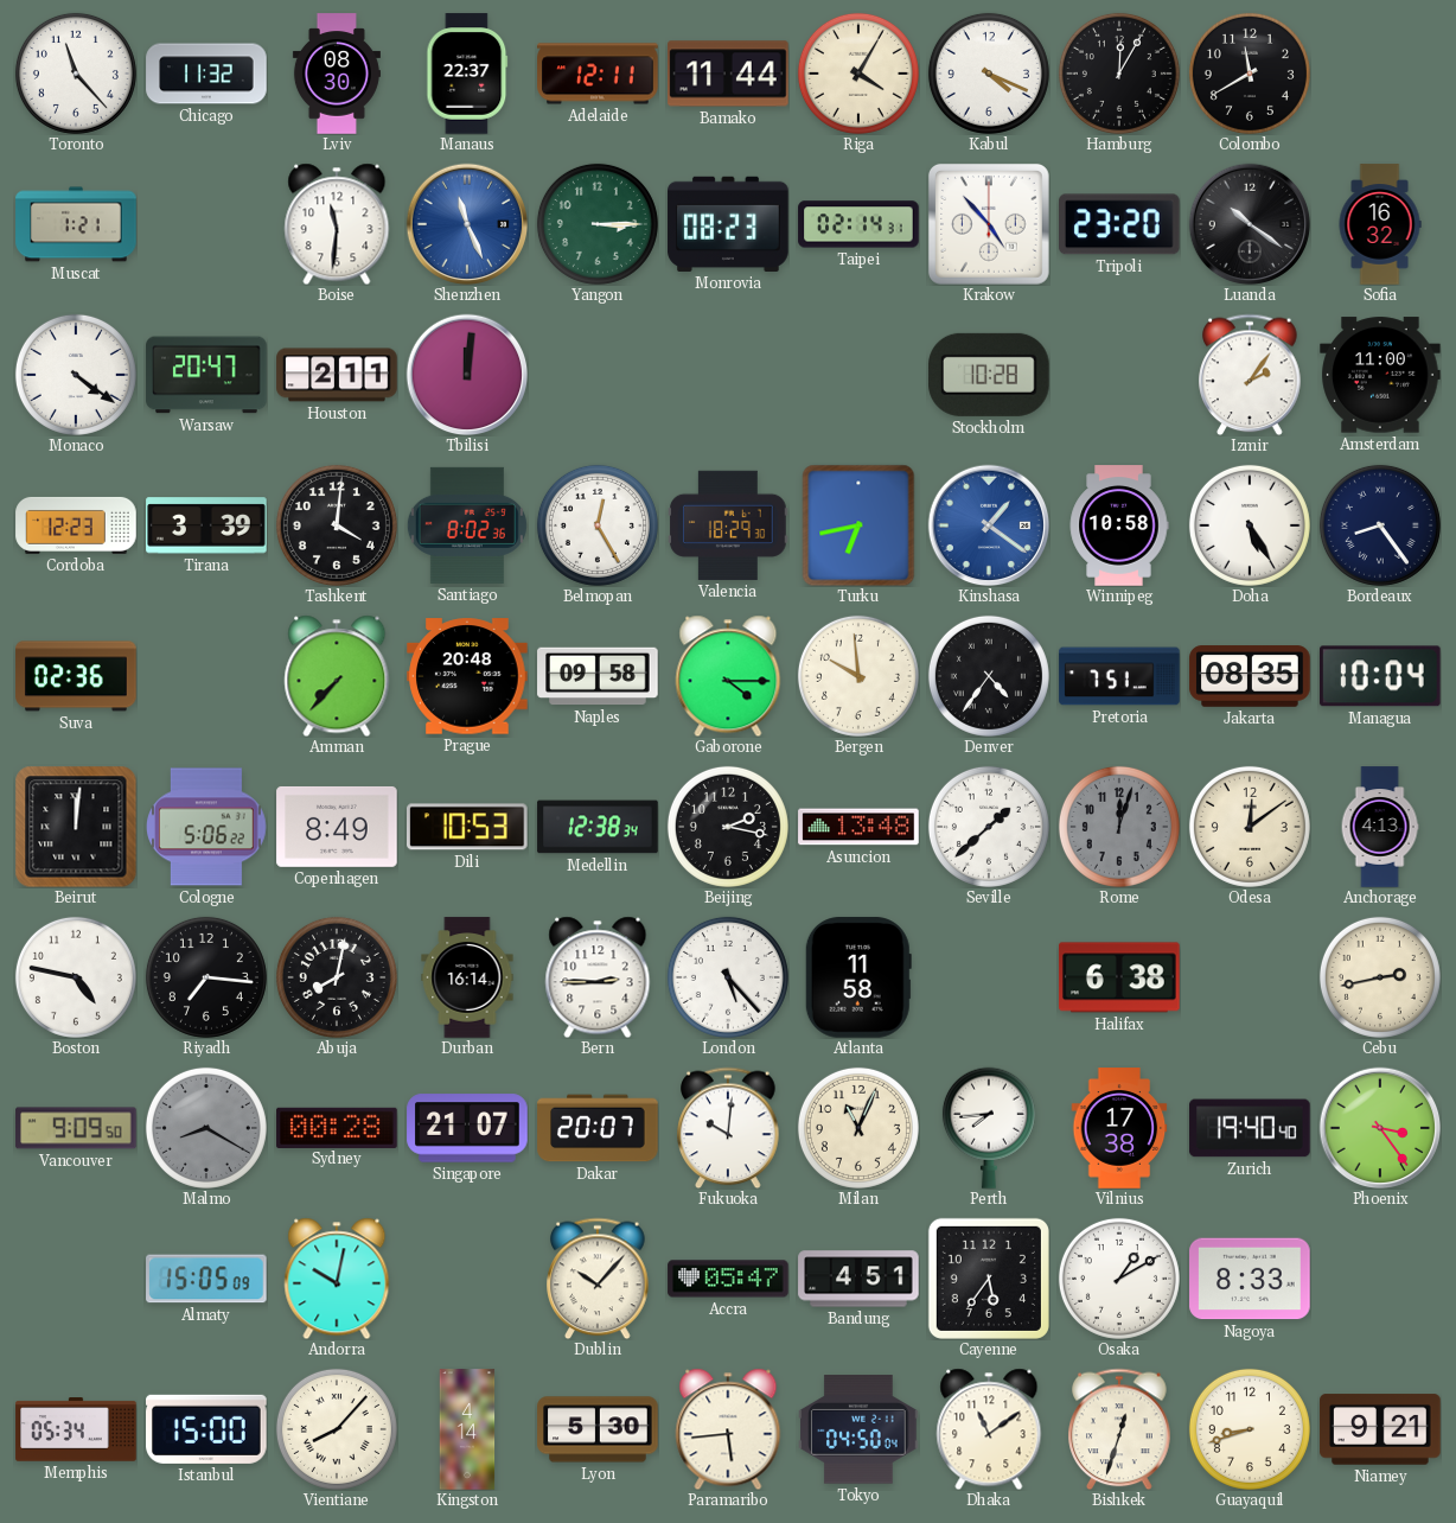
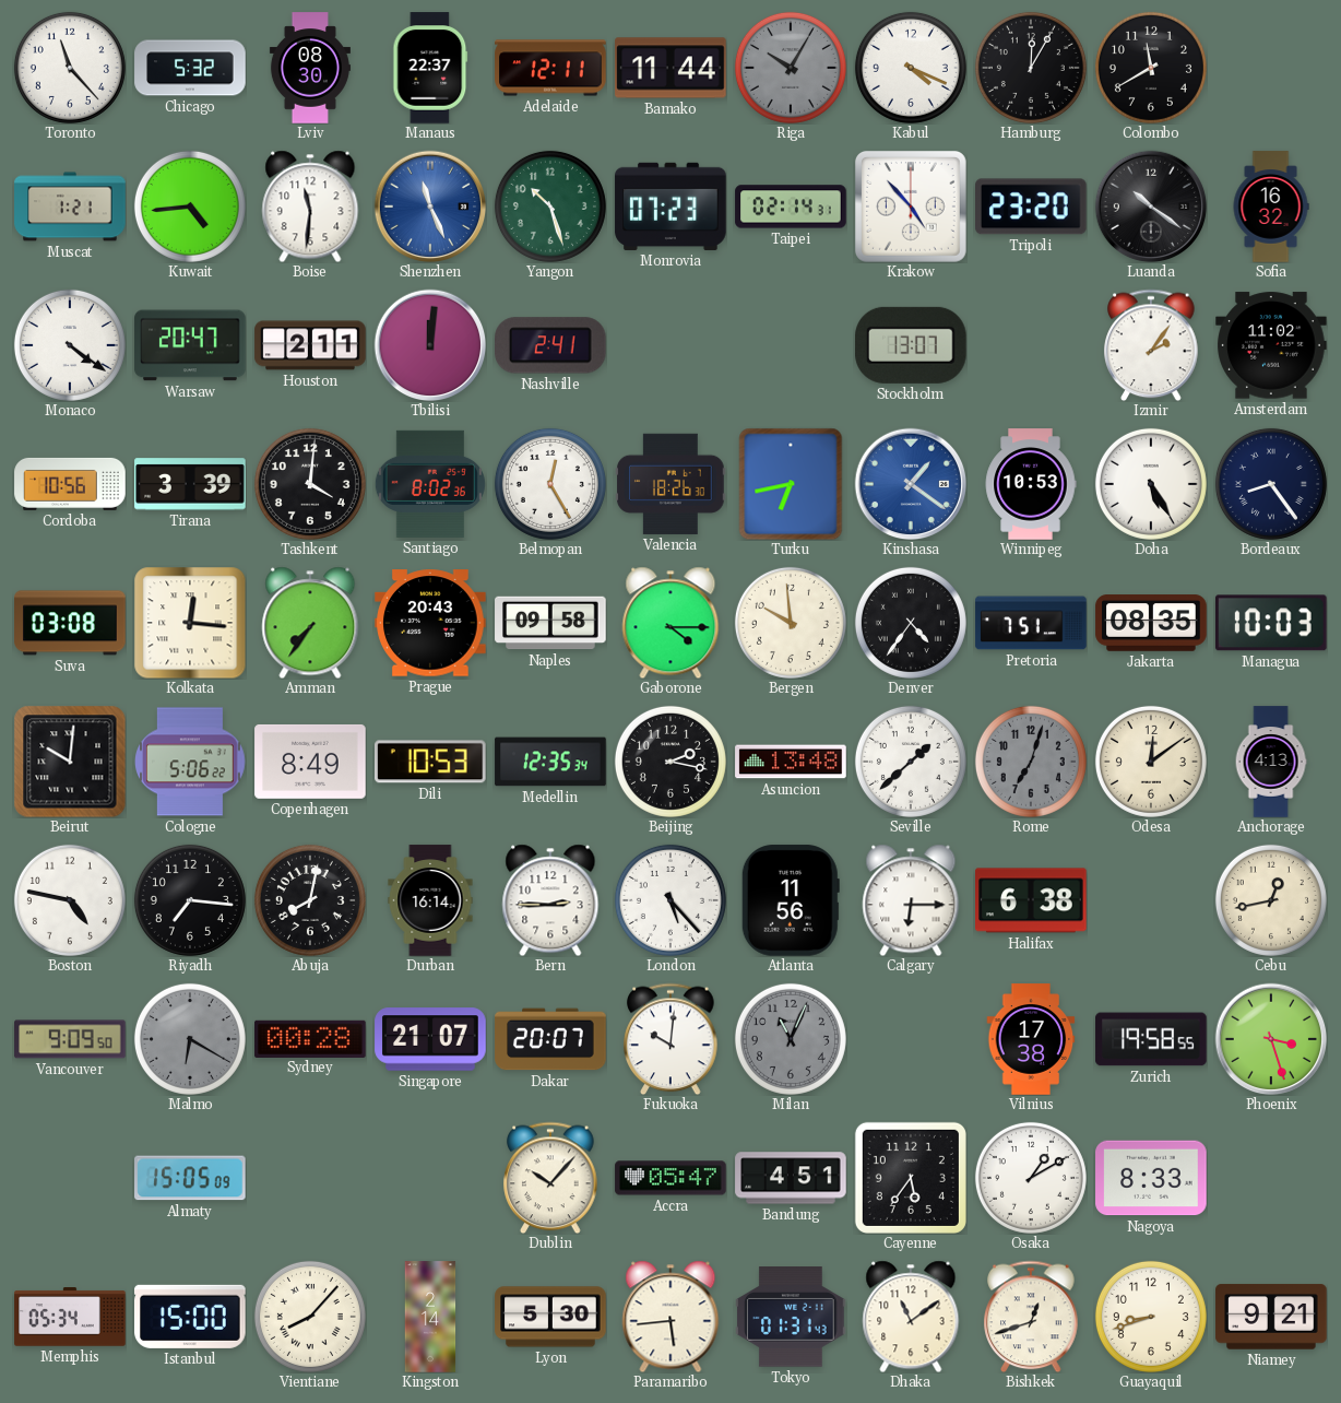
Chicago: 11:32 -> 5:32
Riga: 4:05 -> 10:05
Riga dial: cream -> grey
Kuwait: none -> 4:44
Yangon: 3:15 -> 10:27
Monrovia: 08:23 -> 07:23
Nashville: none -> 2:41
Stockholm: 10:28 -> 13:07
Amsterdam: 11:00 -> 11:02
Cordoba: 12:23 -> 10:56
Valencia: 18:29 -> 18:26
Winnipeg: 10:58 -> 10:53
Suva: 02:36 -> 03:08
Kolkata: none -> 12:16
Amman: 7:37 -> 7:36
Prague: 20:48 -> 20:43
Managua: 10:04 -> 10:03
Beirut: 12:01 -> 10:01
Medellin: 12:38 -> 12:35
Rome: 12:03 -> 7:03
Atlanta: 11:58 -> 11:56
Calgary: none -> 6:15
Cebu: 2:43 -> 12:43
Malmo: 8:20 -> 6:20
Milan dial: cream -> grey
Perth: 7:44 -> none
Zurich: 19:40 -> 19:58
Phoenix: 3:24 -> 3:27
Andorra: 10:02 -> none
Kingston: 4:14 -> 2:14
Tokyo: 04:50 -> 01:31
Bishkek: 12:33 -> 12:42
